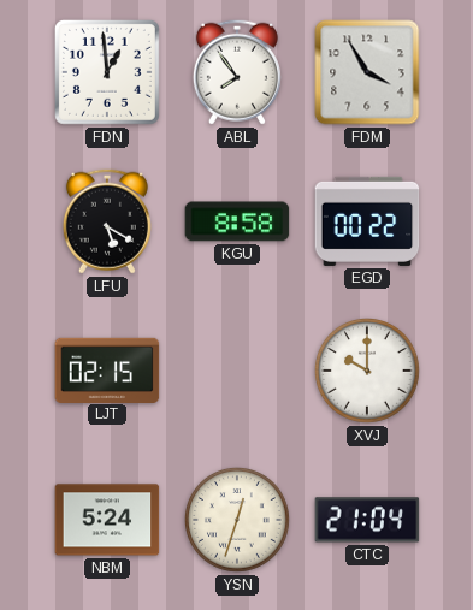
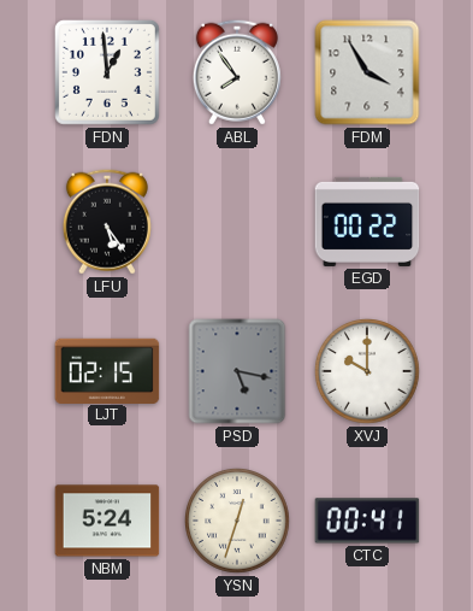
LFU: 5:20 -> 5:24
KGU: 8:58 -> none
PSD: none -> 5:17
CTC: 21:04 -> 00:41
